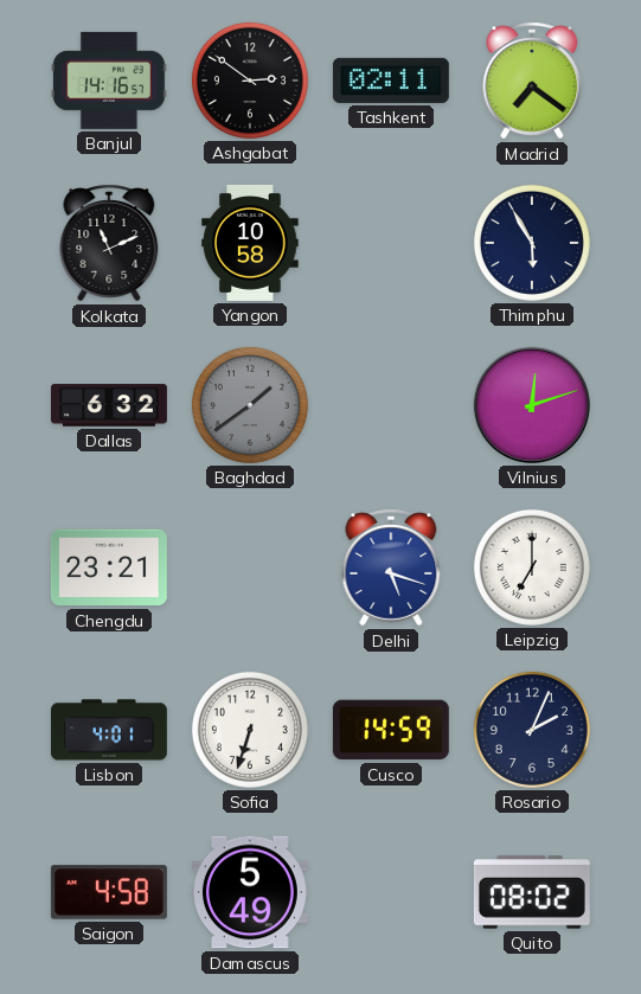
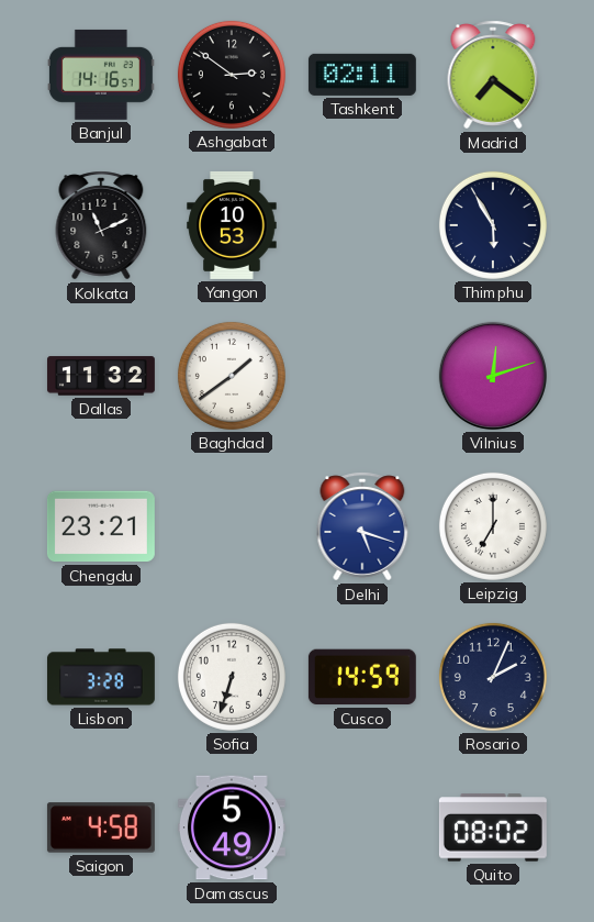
Yangon: 10:58 -> 10:53
Dallas: 6:32 -> 11:32
Baghdad dial: grey -> white
Lisbon: 4:01 -> 3:28
